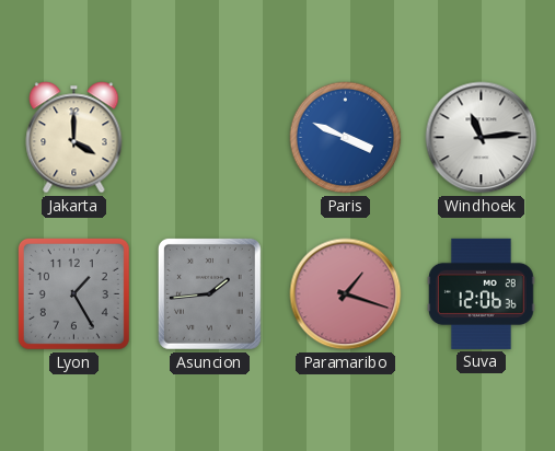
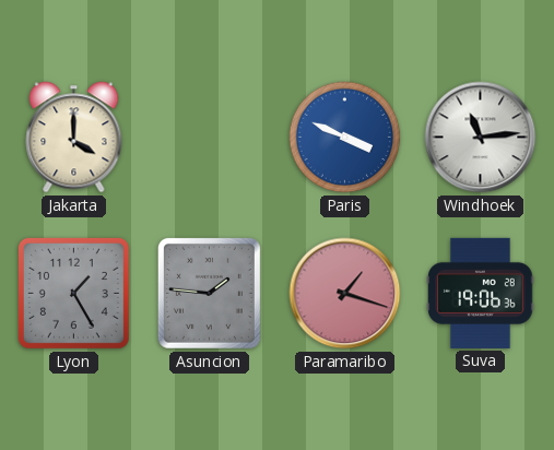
Asuncion: 1:44 -> 1:46
Suva: 12:06 -> 19:06
